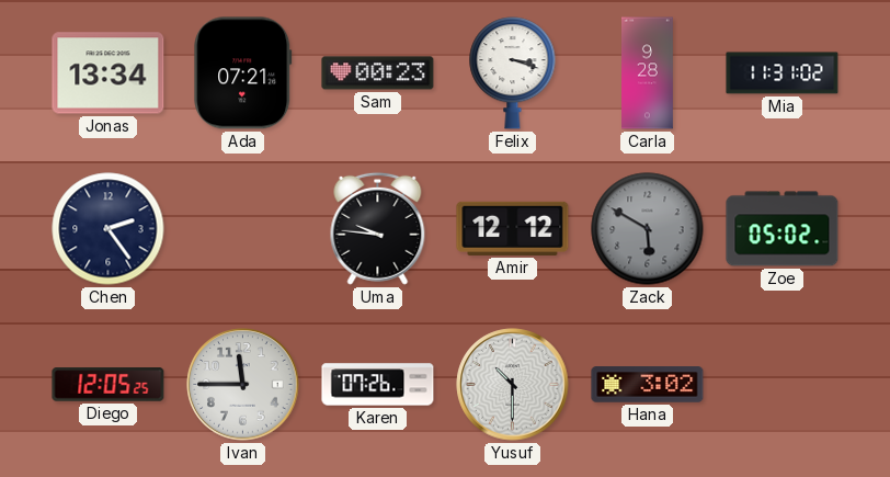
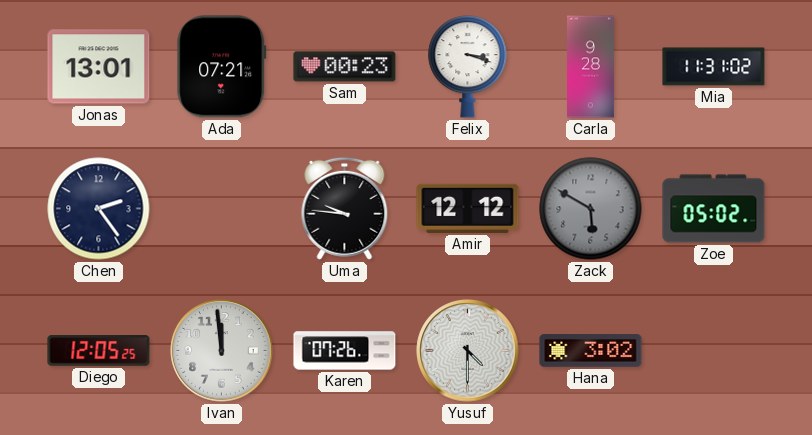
Jonas: 13:34 -> 13:01
Ivan: 11:45 -> 11:59
Yusuf: 10:30 -> 4:30
